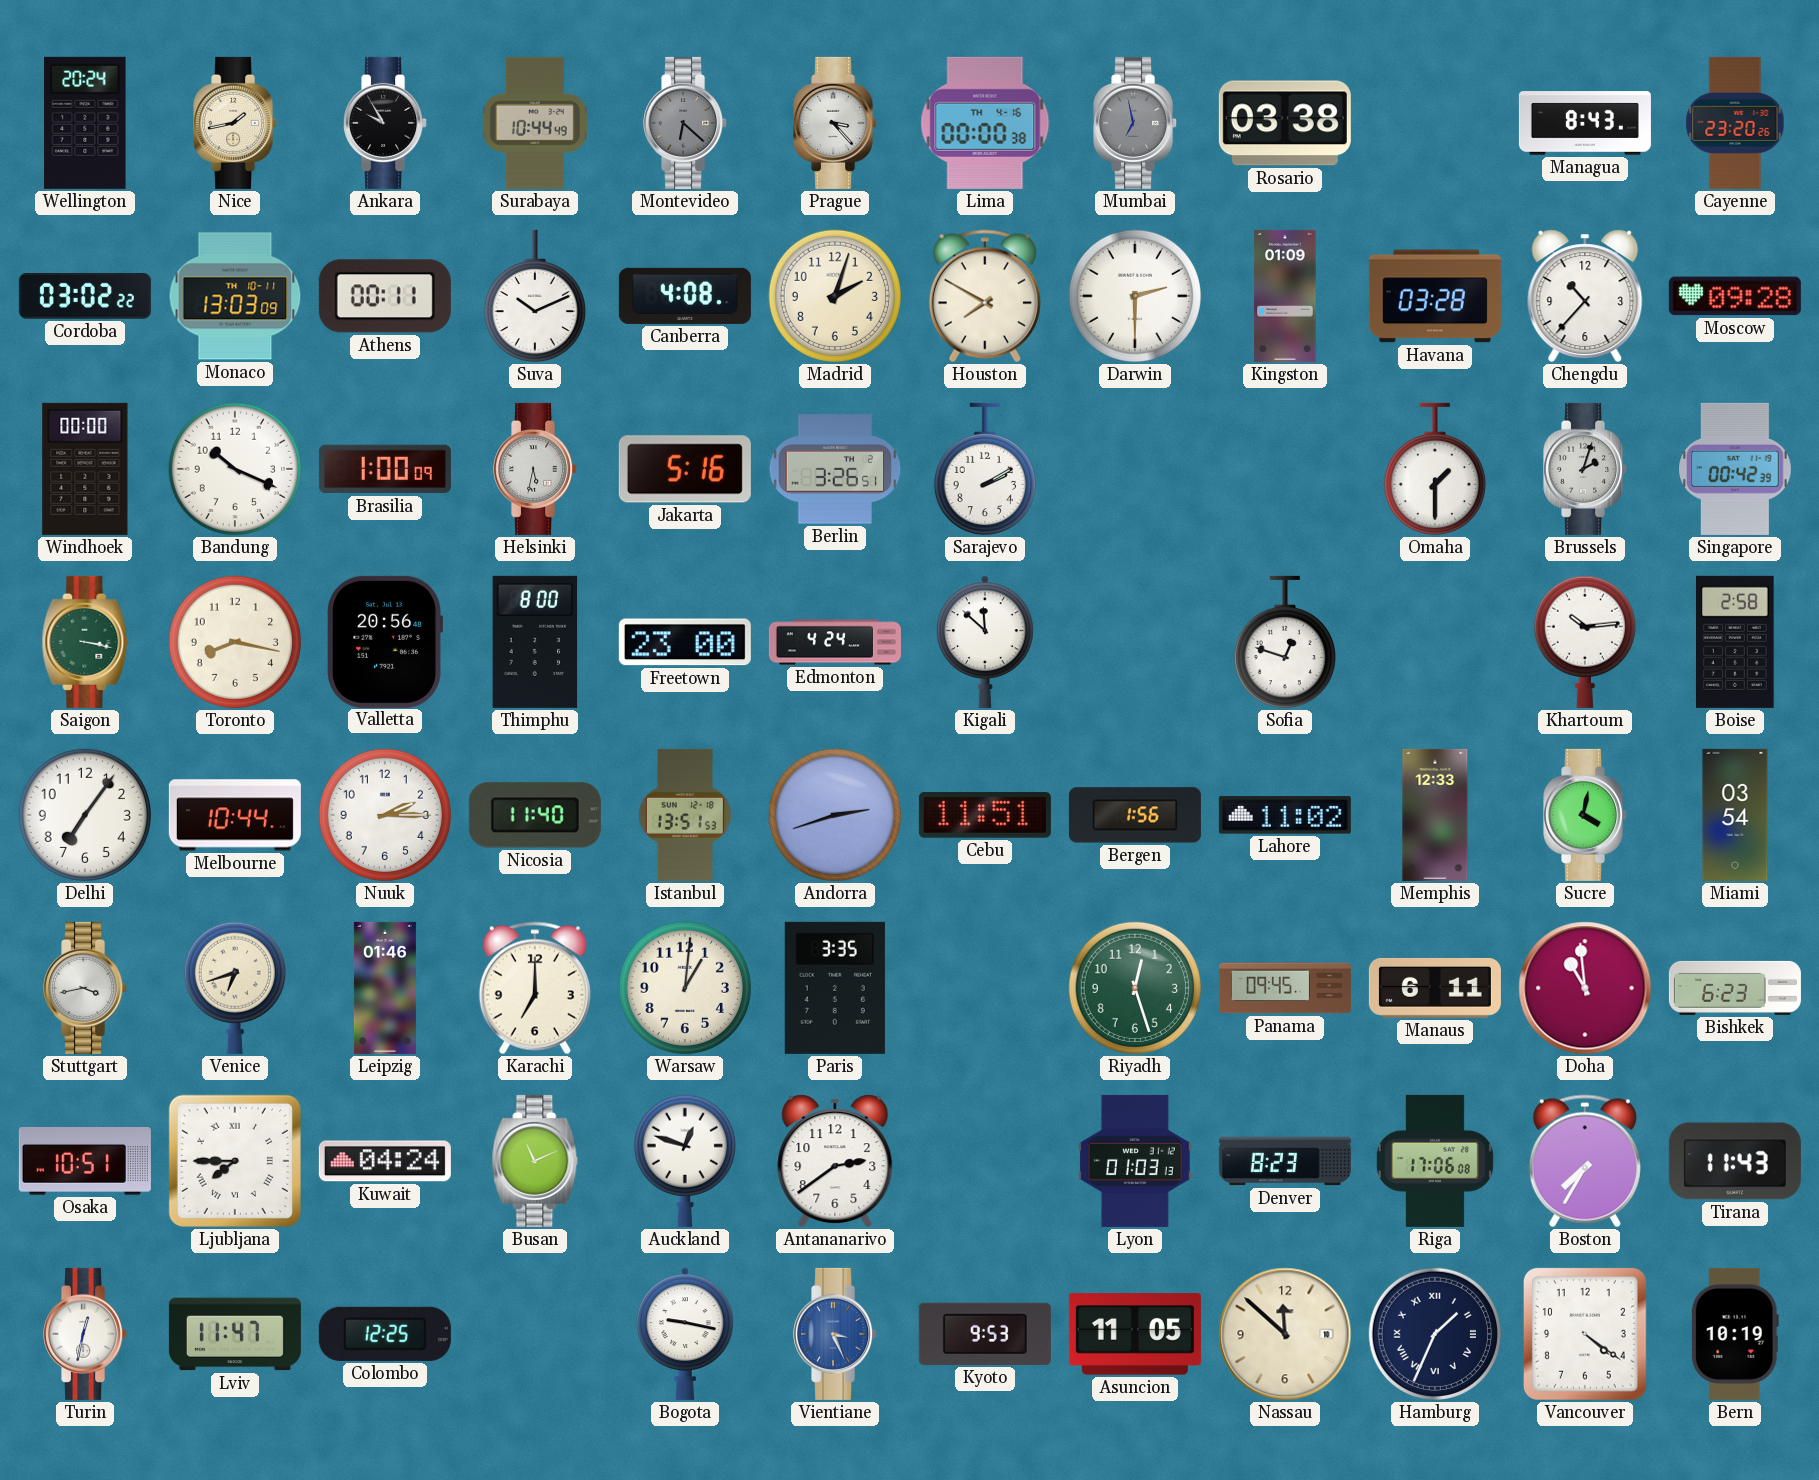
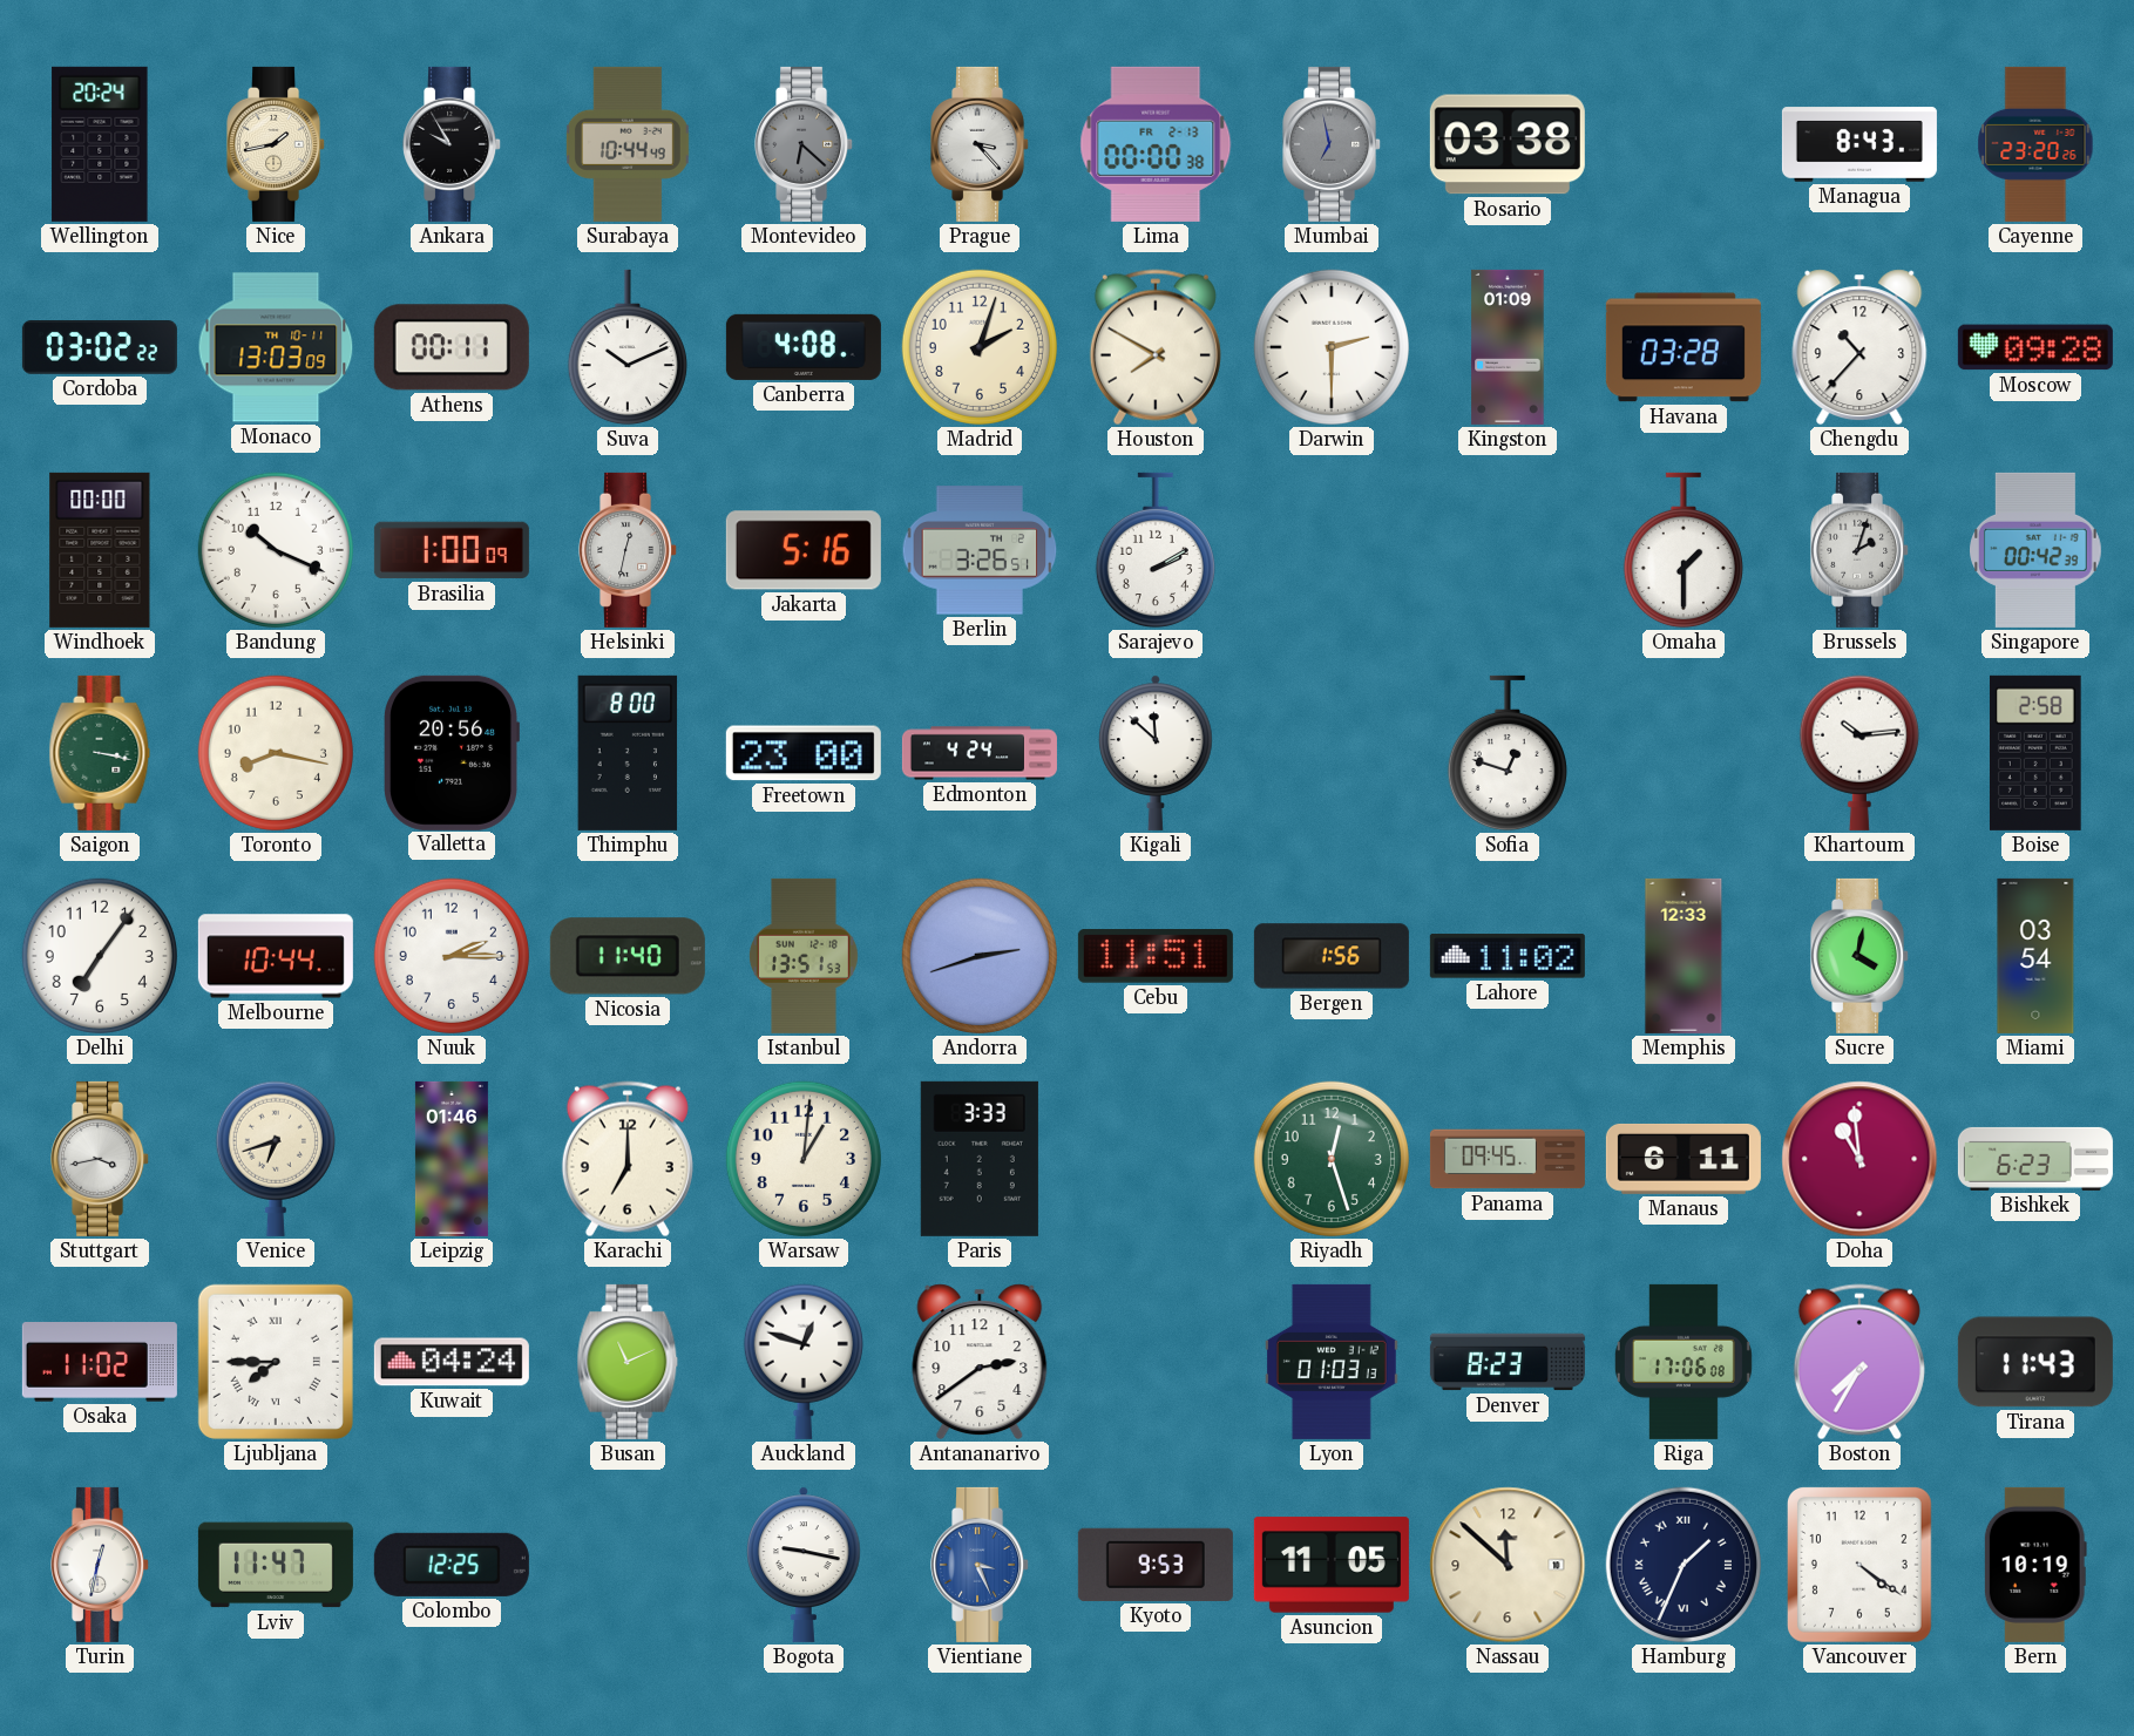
Lima date: TH 4-16 -> FR 2-13
Helsinki: 5:32 -> 12:32
Paris: 3:35 -> 3:33
Osaka: 10:51 -> 11:02
